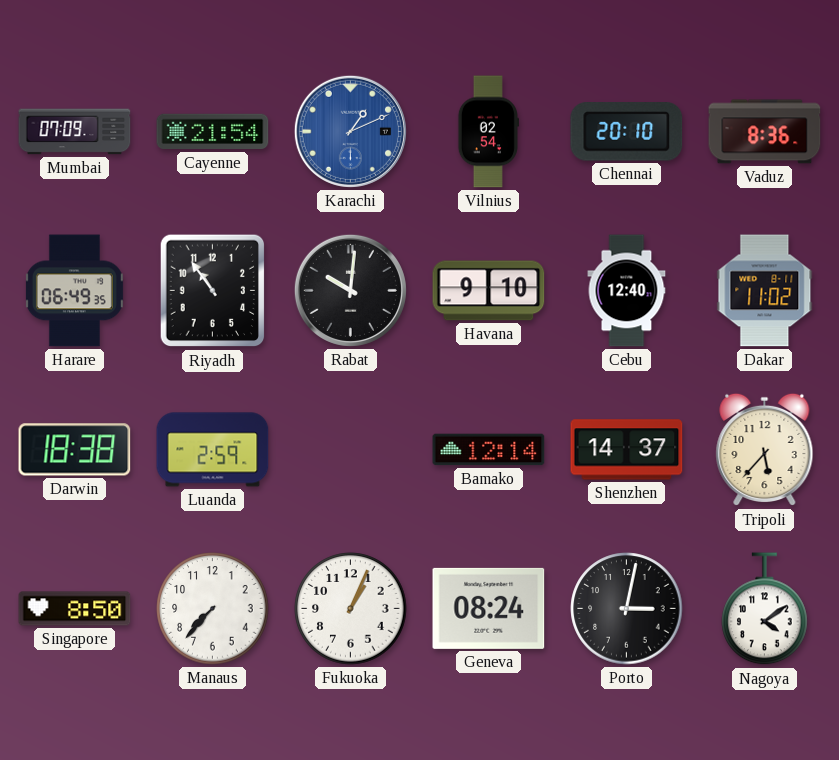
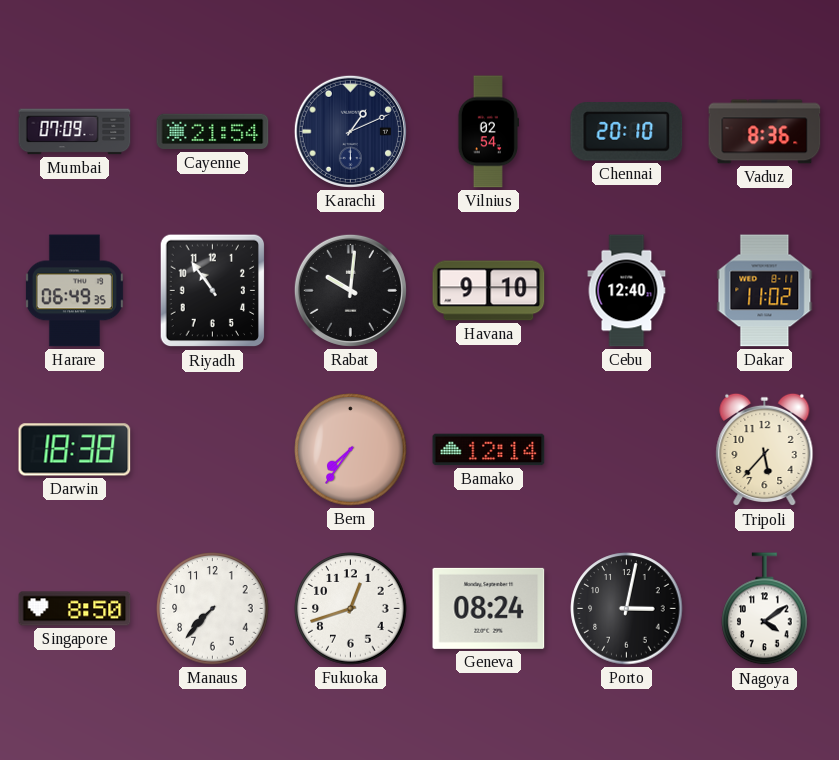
Karachi dial: blue -> navy
Luanda: 2:59 -> none
Bern: none -> 7:36
Shenzhen: 14:37 -> none
Fukuoka: 1:04 -> 12:42
